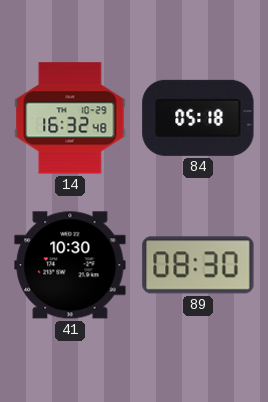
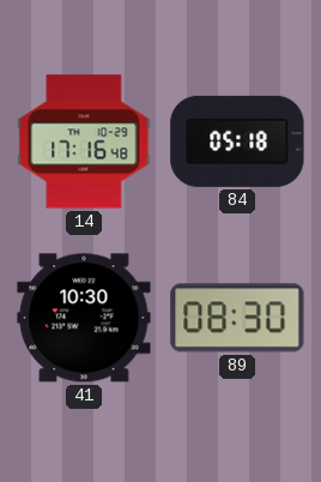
14: 16:32 -> 17:16
